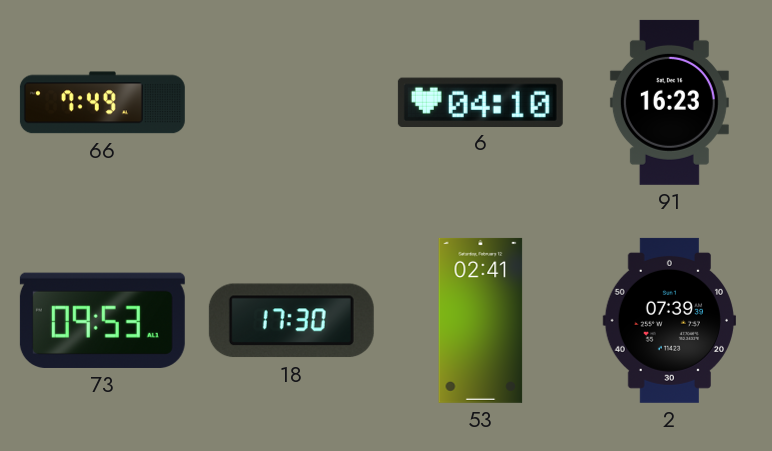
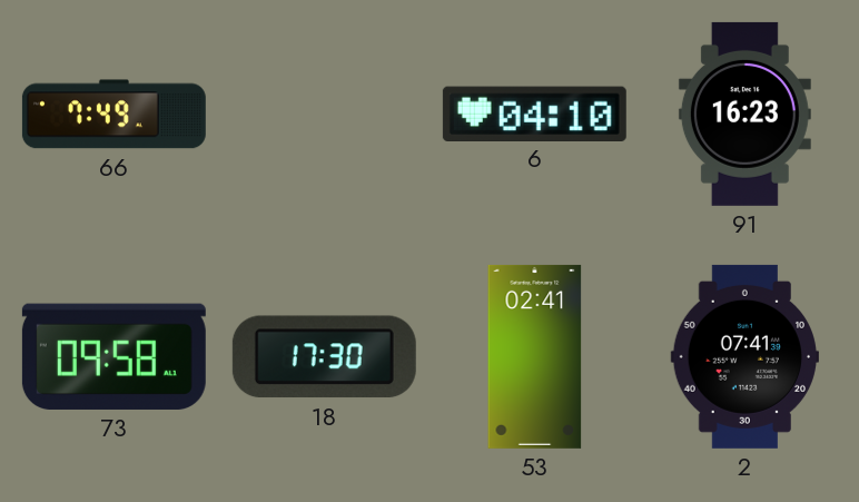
73: 09:53 -> 09:58
2: 07:39 -> 07:41
